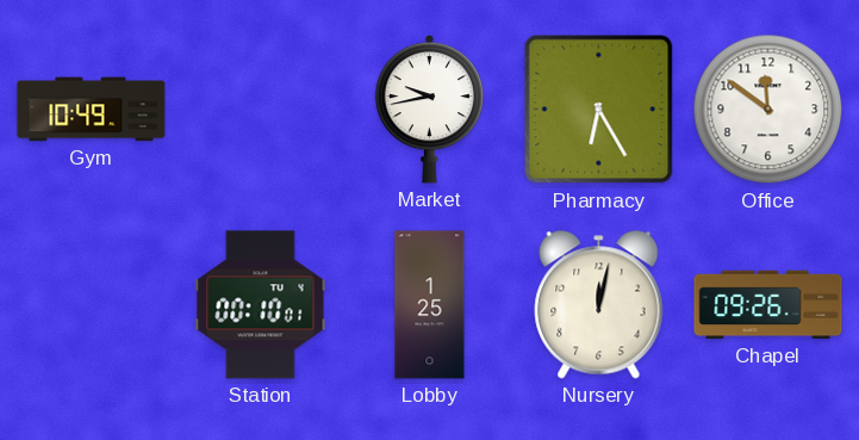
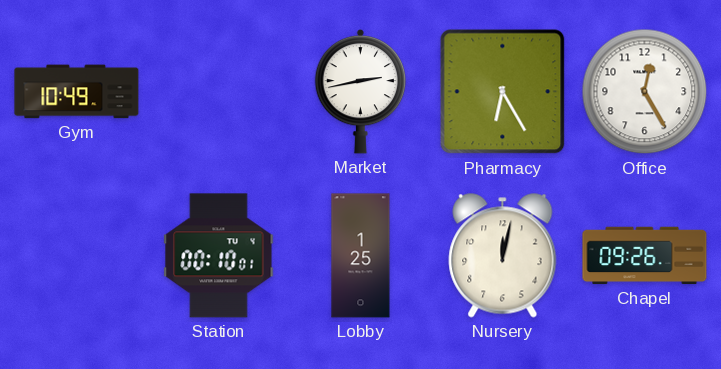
Market: 9:43 -> 2:43
Office: 11:51 -> 12:25
